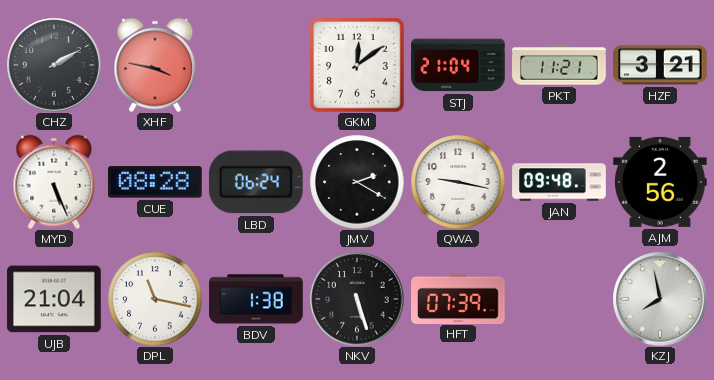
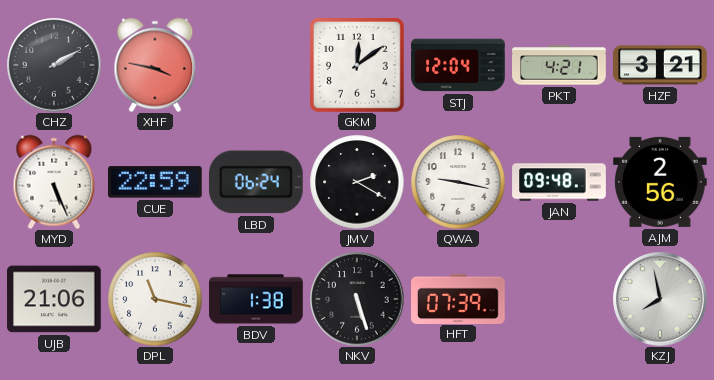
STJ: 21:04 -> 12:04
PKT: 11:21 -> 4:21
CUE: 08:28 -> 22:59
UJB: 21:04 -> 21:06
